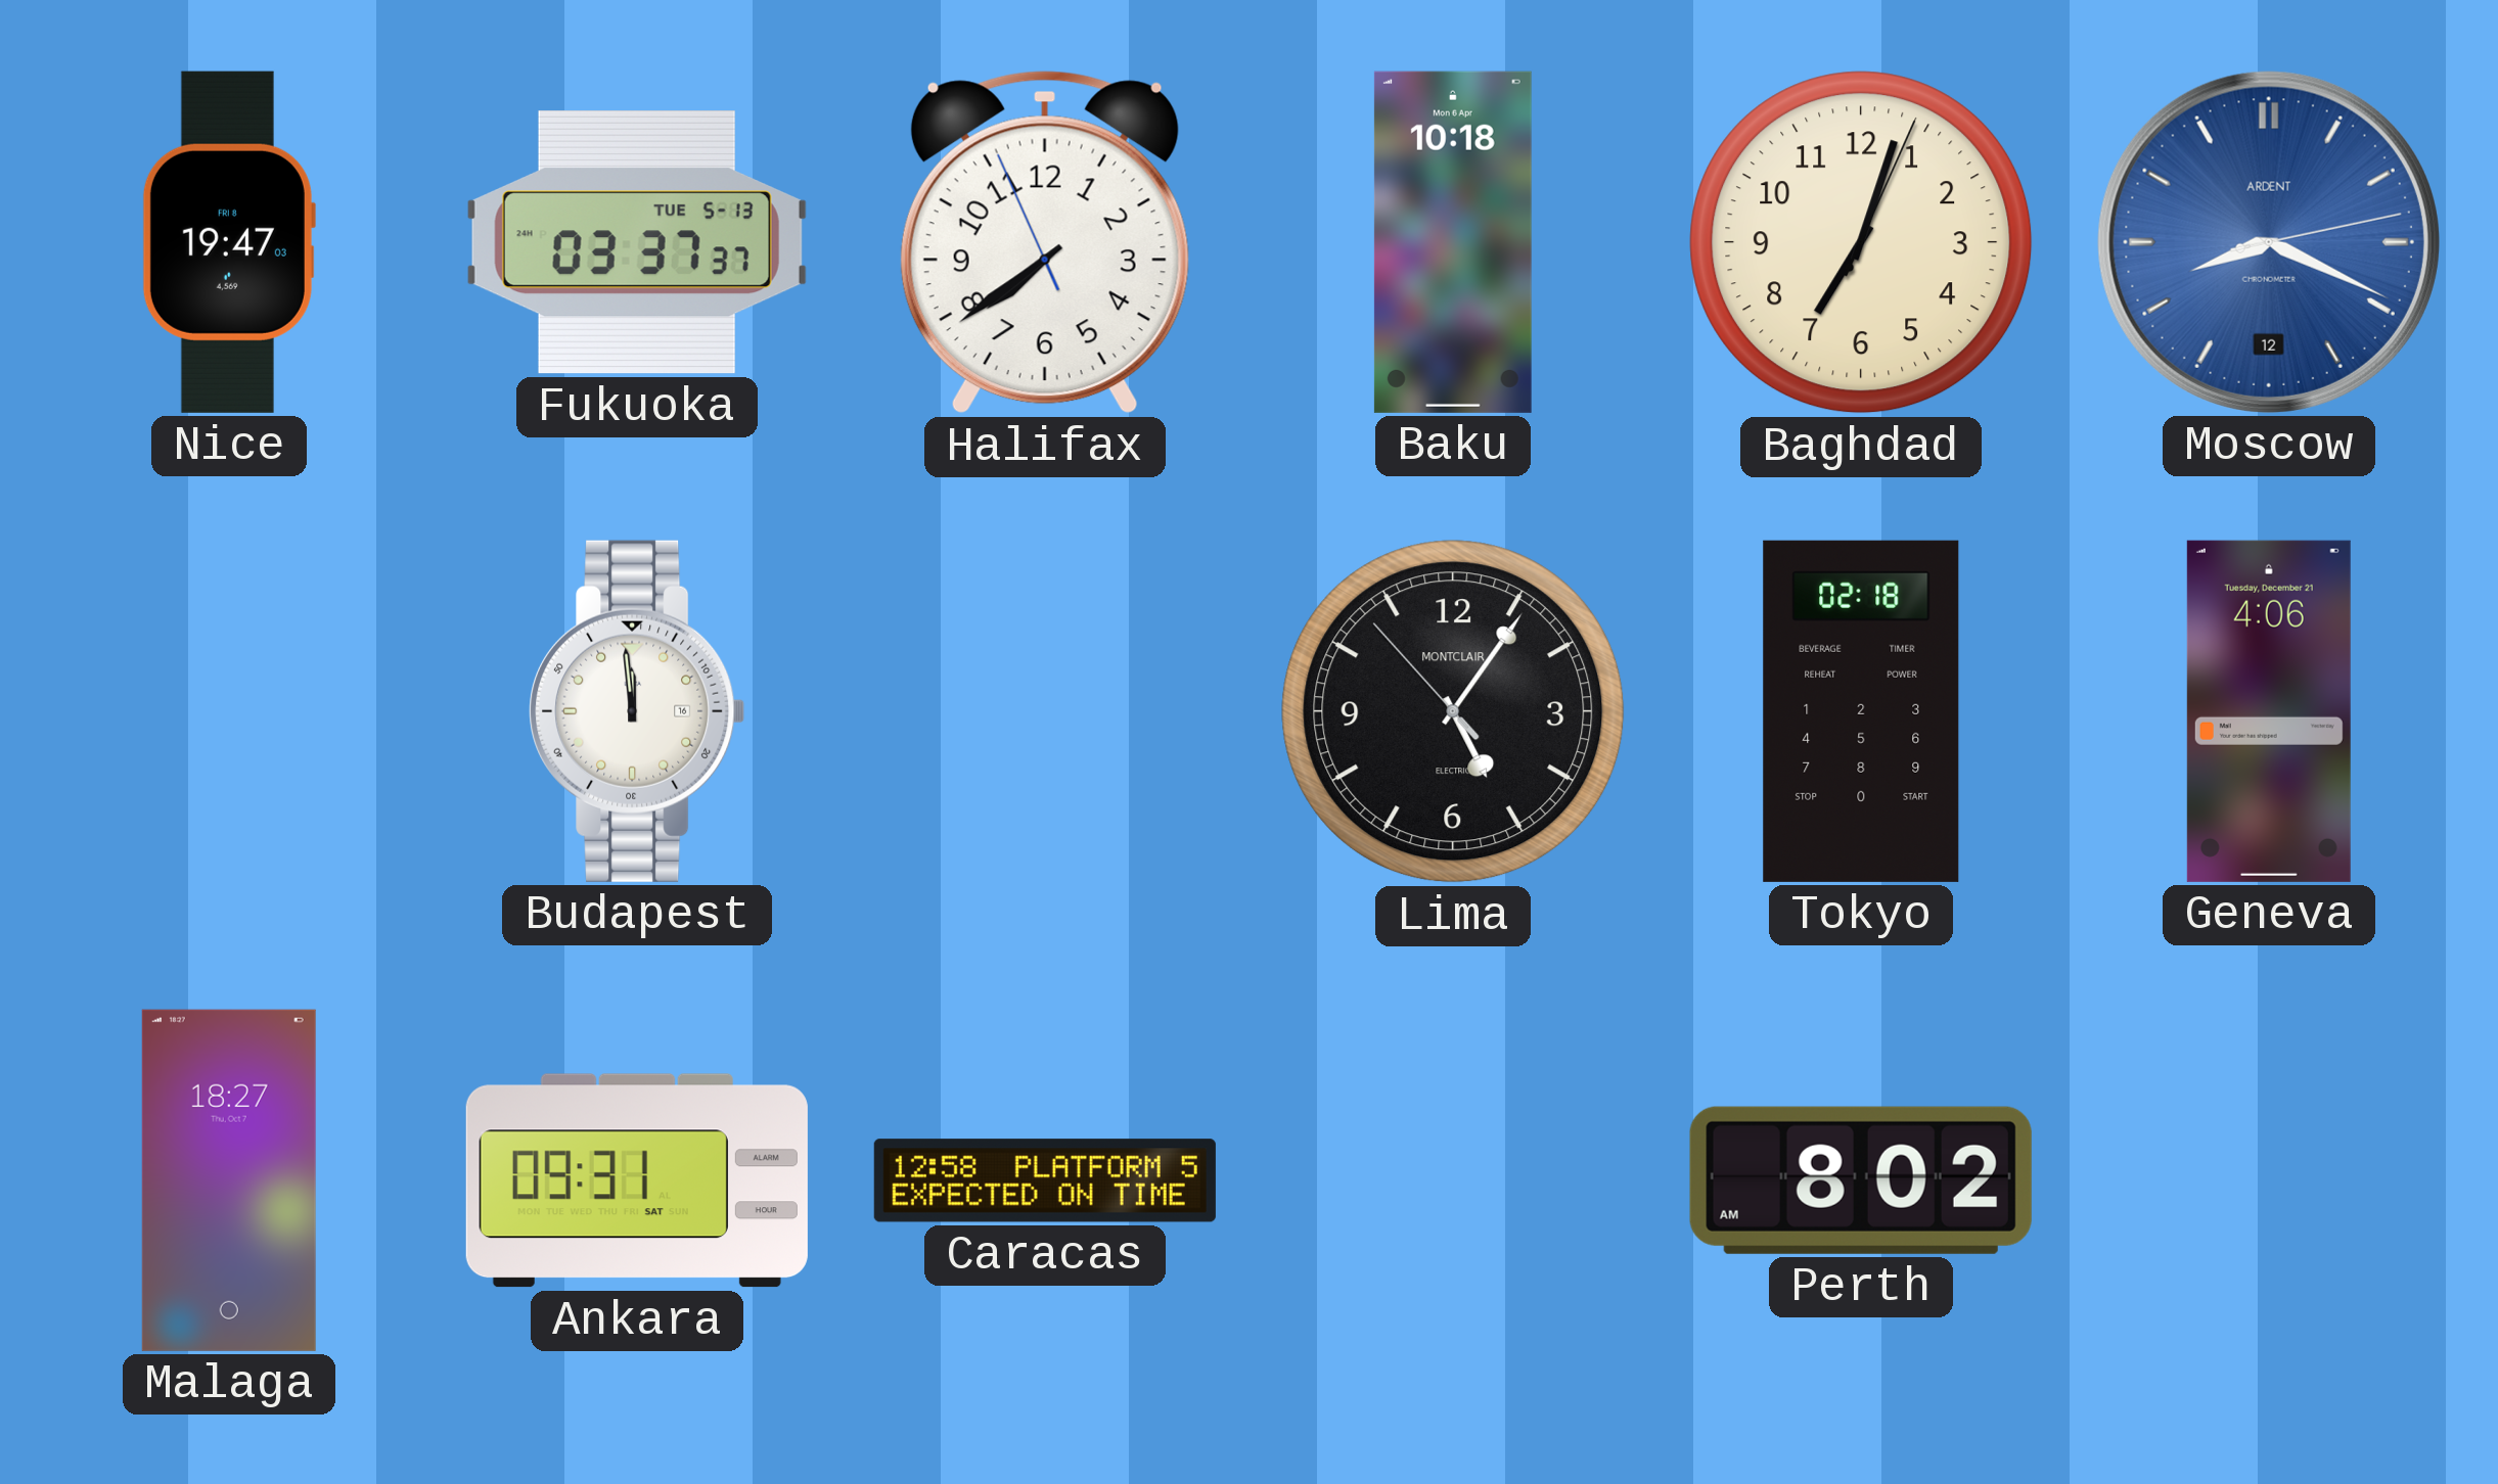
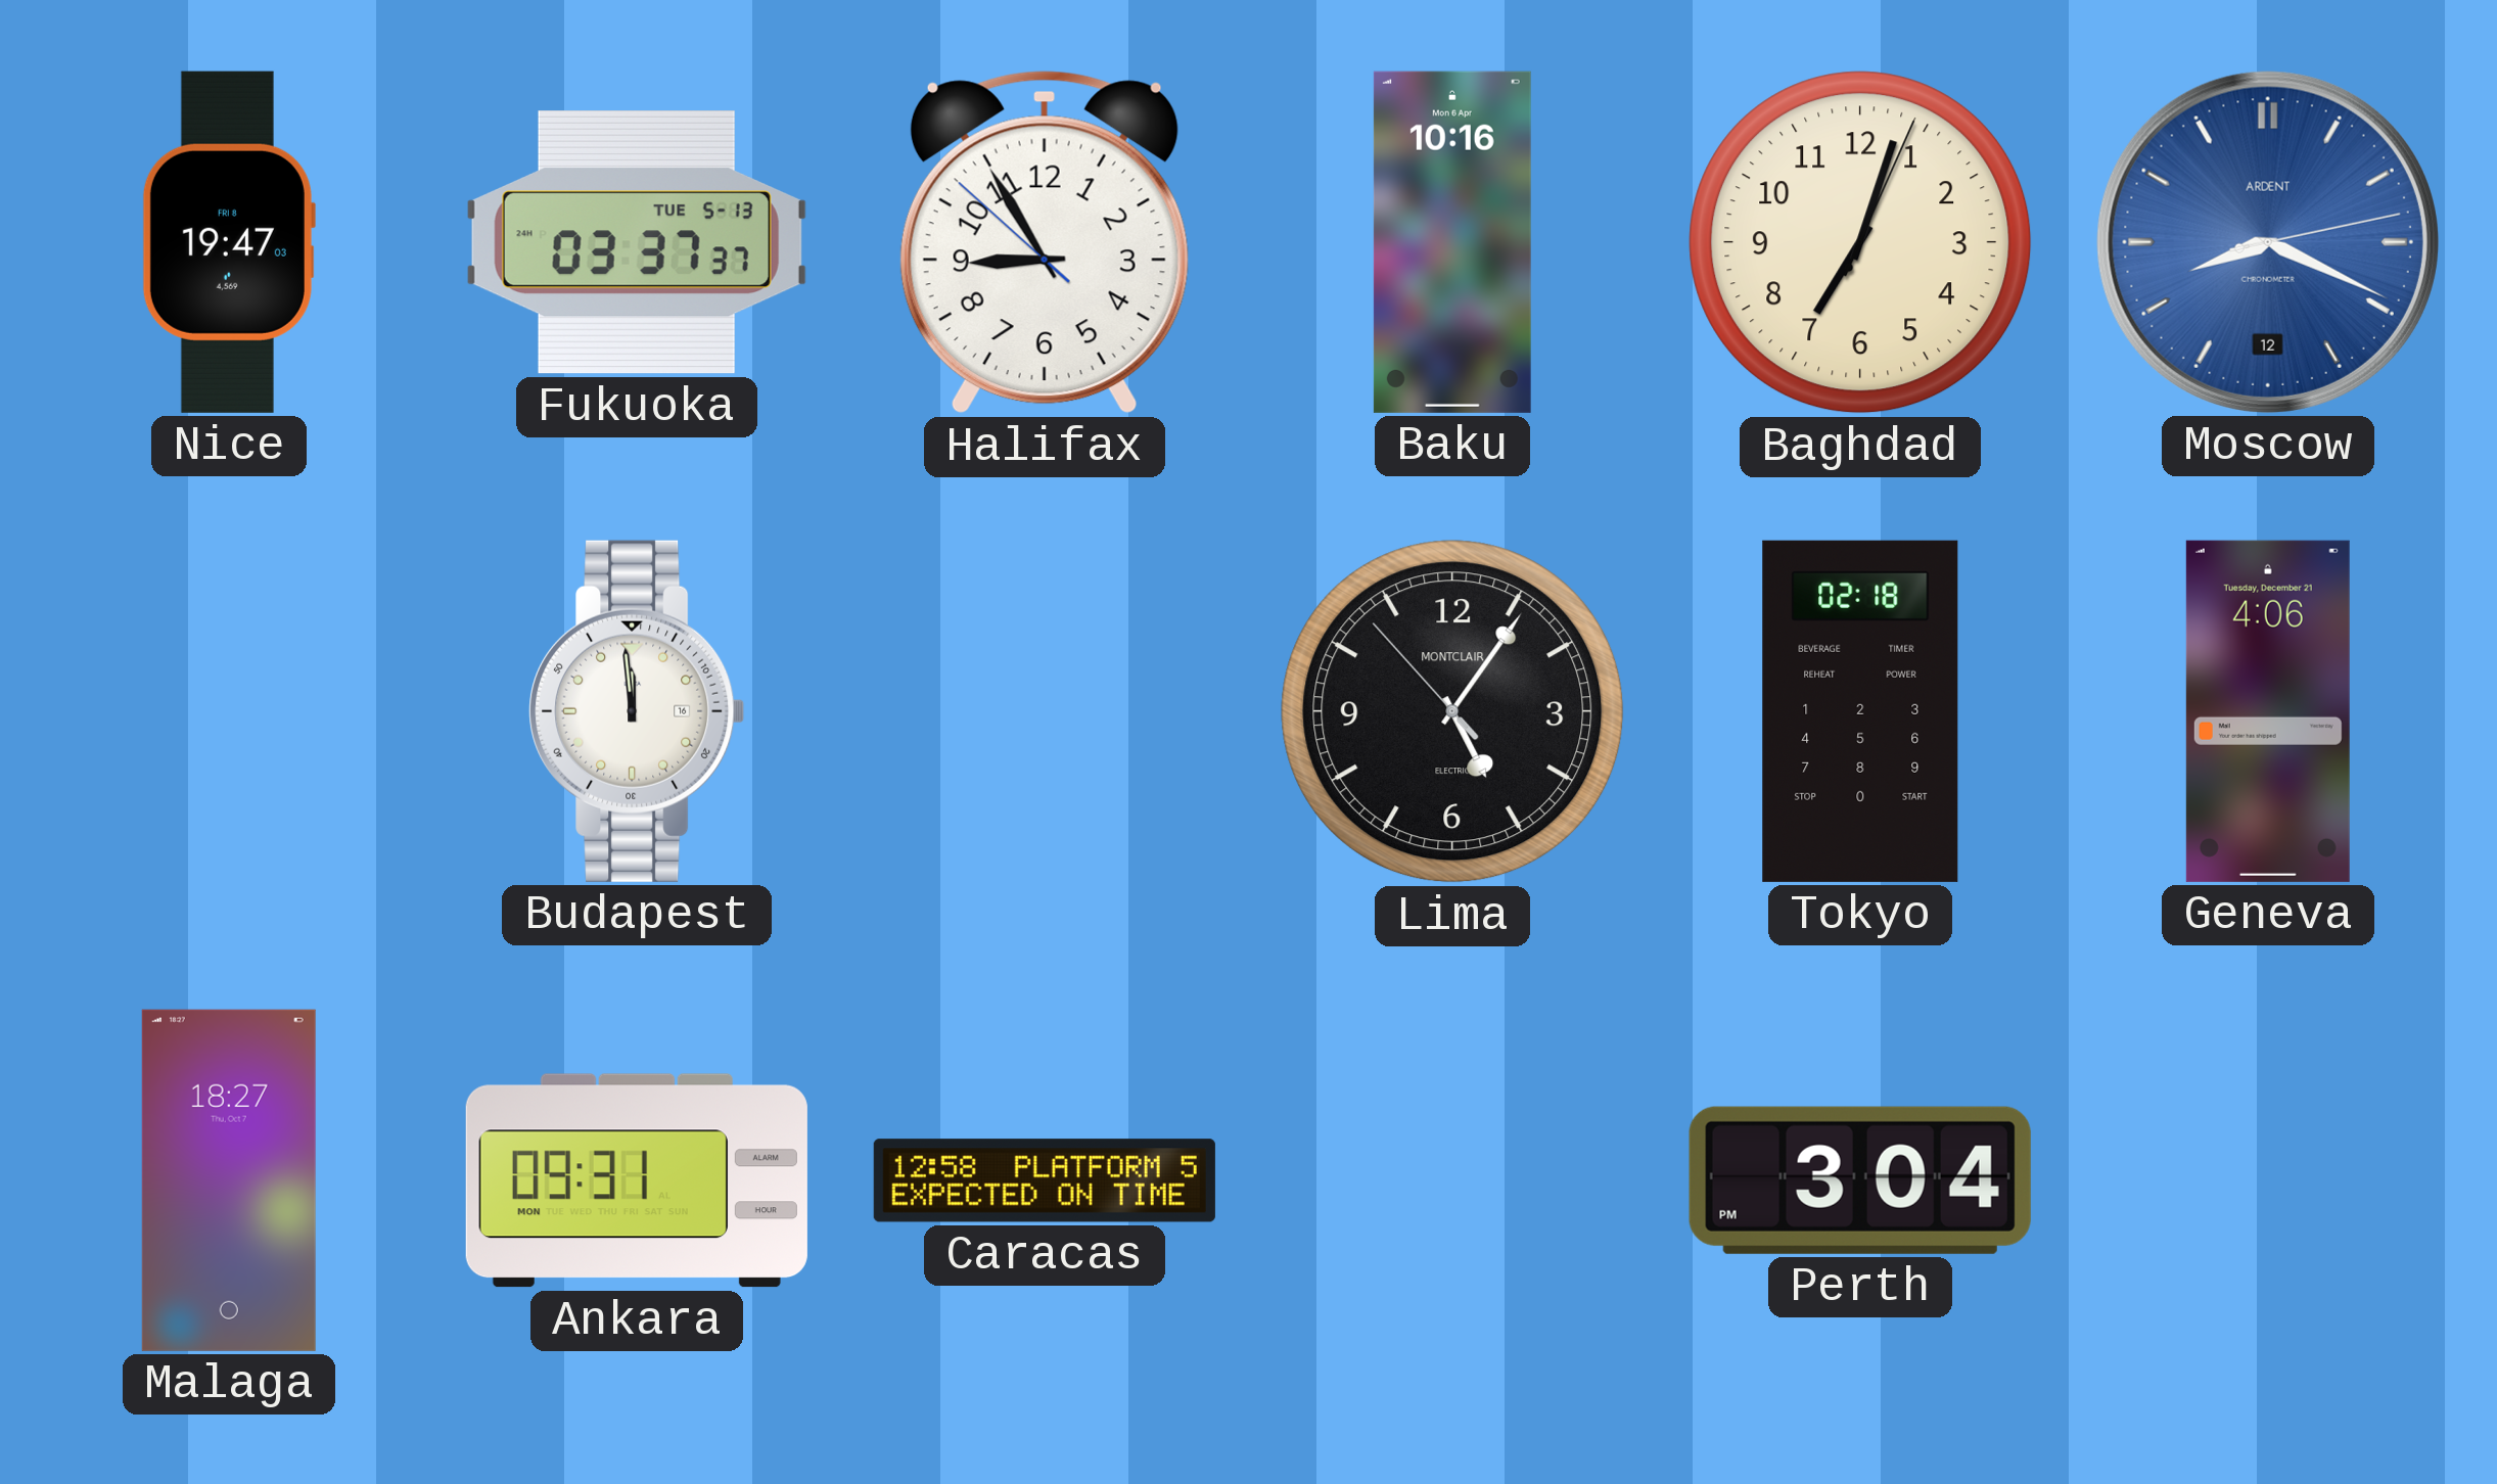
Halifax: 7:38 -> 8:54
Baku: 10:18 -> 10:16
Ankara date: SAT -> MON
Perth: 8:02 -> 3:04
